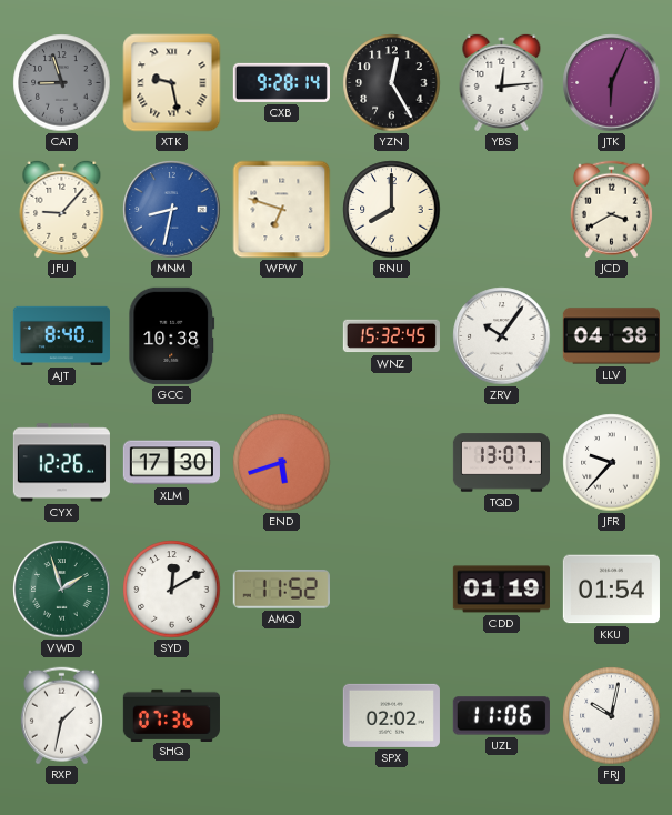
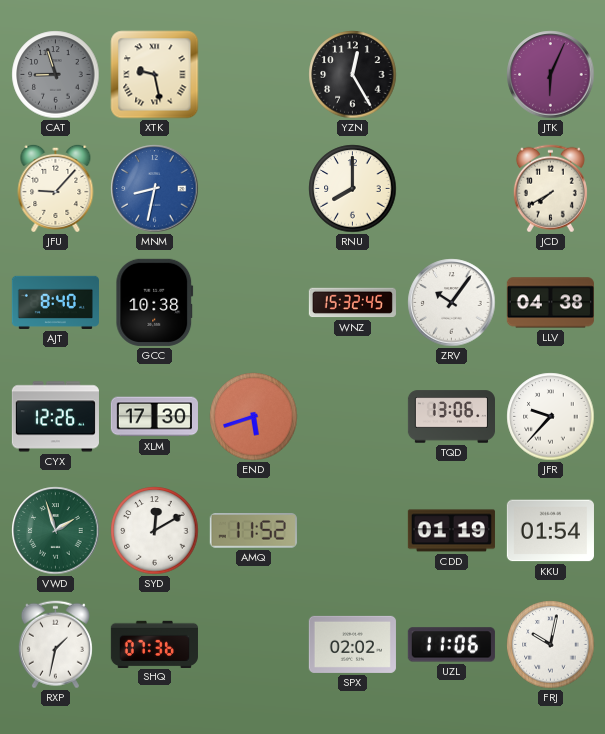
CXB: 9:28 -> none
YBS: 12:14 -> none
WPW: 6:48 -> none
JCD: 3:40 -> 7:40
TQD: 13:07 -> 13:06
